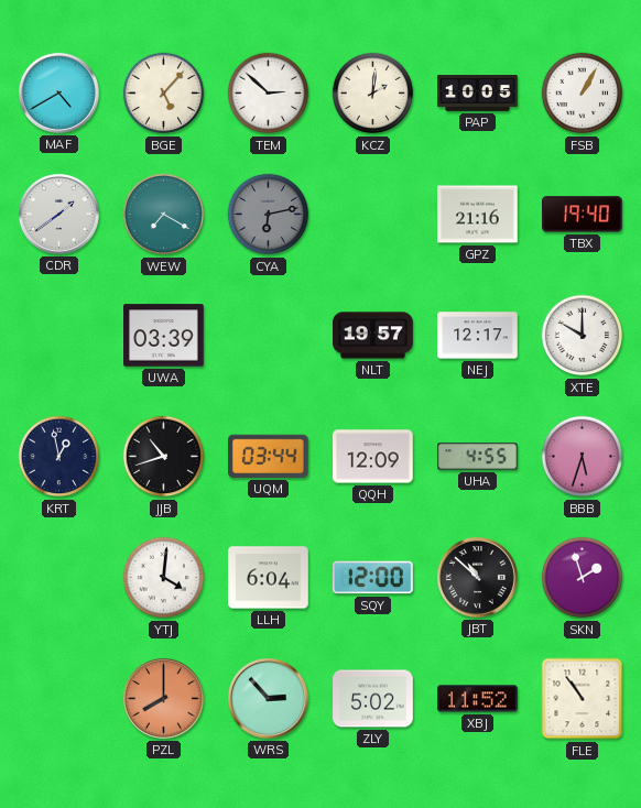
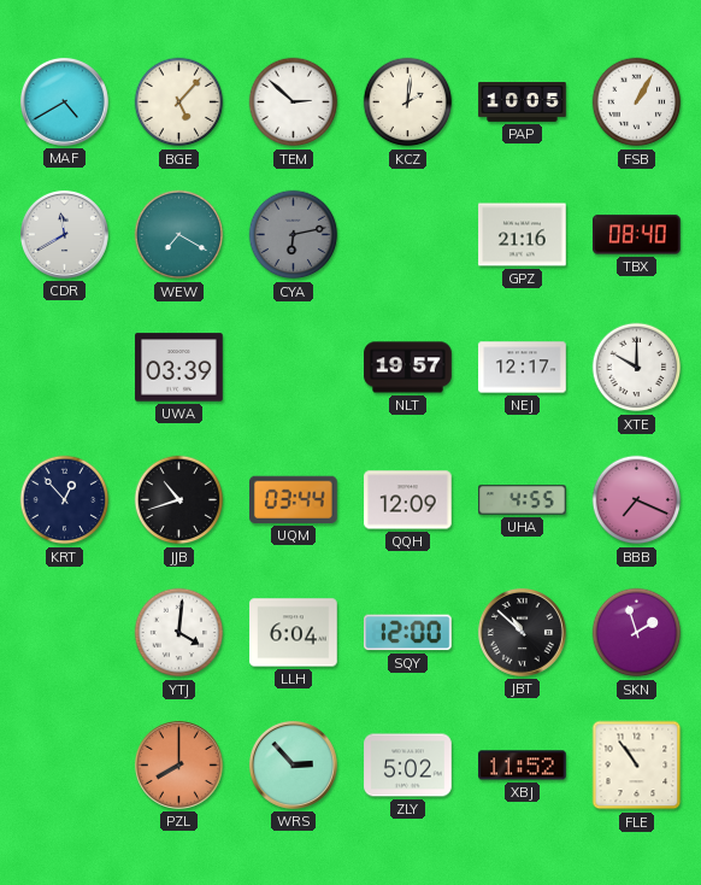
CDR: 1:39 -> 11:40
TBX: 19:40 -> 08:40
KRT: 12:58 -> 12:53
BBB: 5:33 -> 7:19
